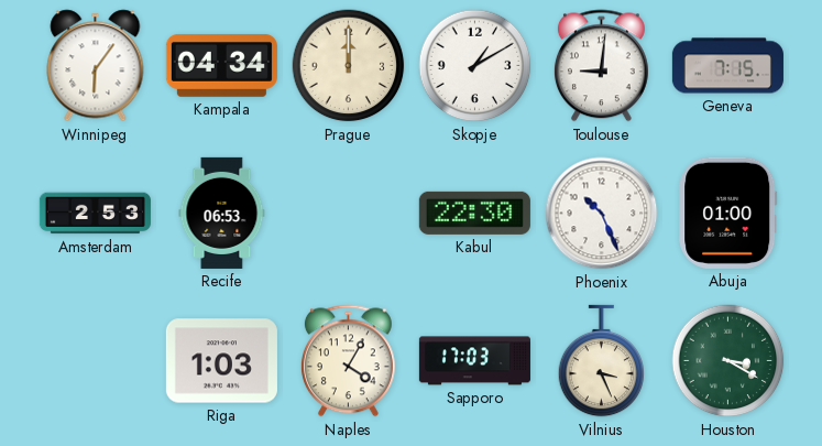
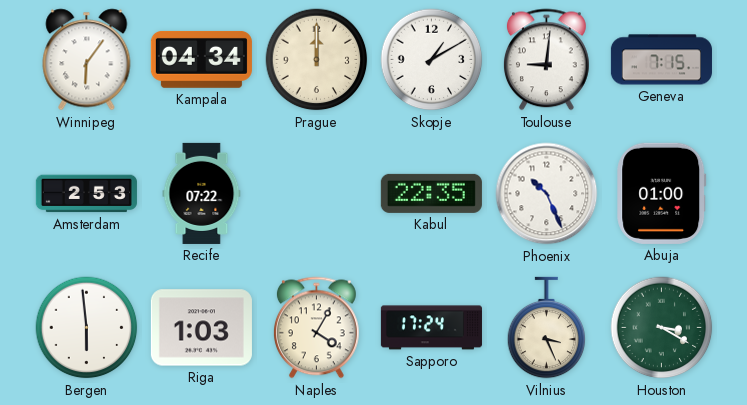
Recife: 06:53 -> 07:22
Kabul: 22:30 -> 22:35
Bergen: none -> 5:59
Sapporo: 17:03 -> 17:24
